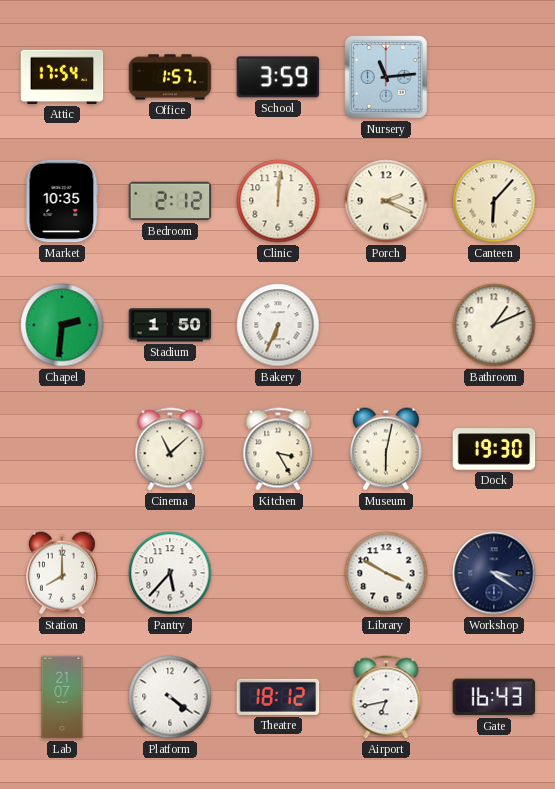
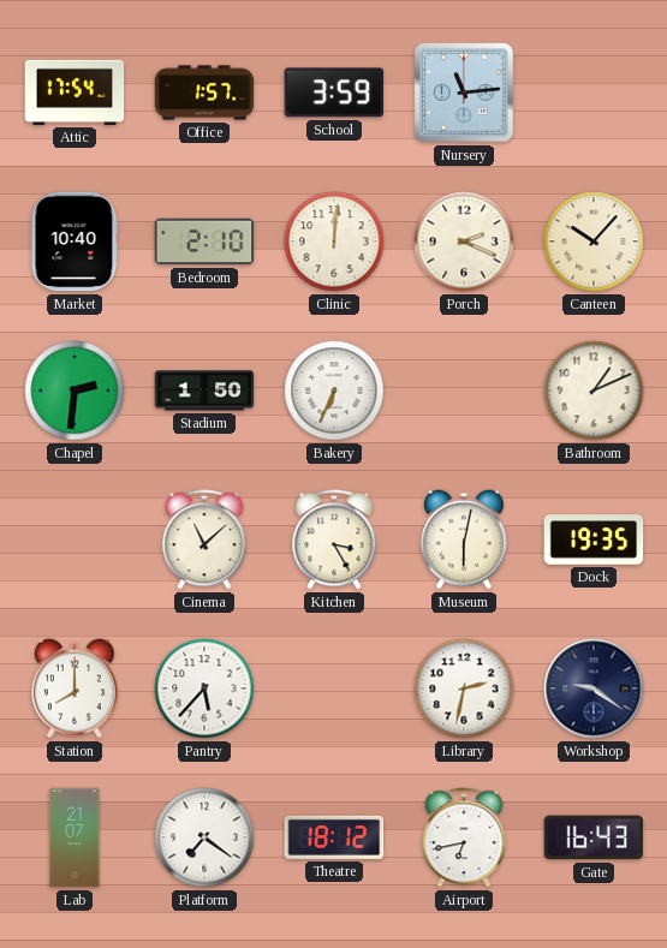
Market: 10:35 -> 10:40
Bedroom: 2:12 -> 2:10
Canteen: 6:07 -> 10:07
Dock: 19:30 -> 19:35
Library: 3:50 -> 2:32
Workshop: 3:21 -> 9:21
Platform: 4:21 -> 7:21
